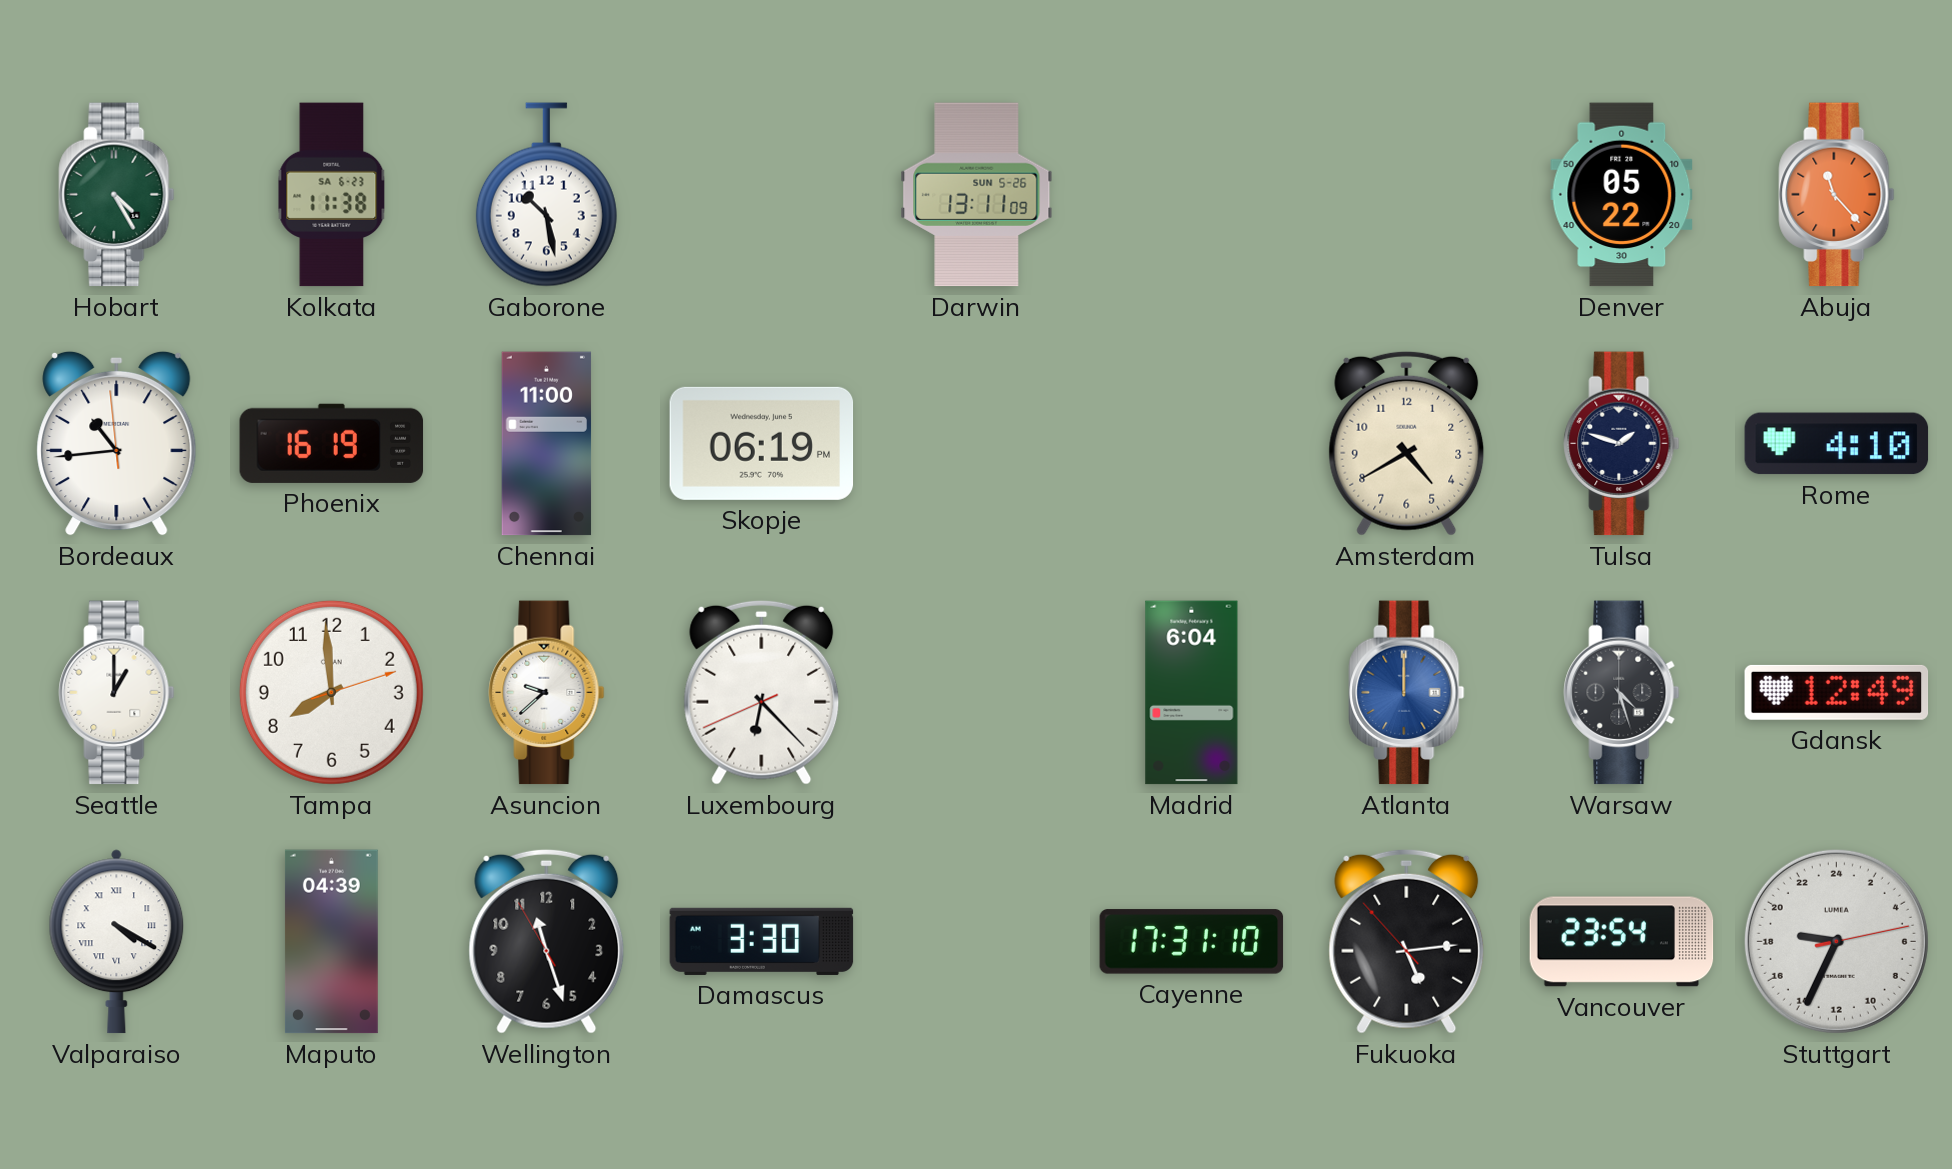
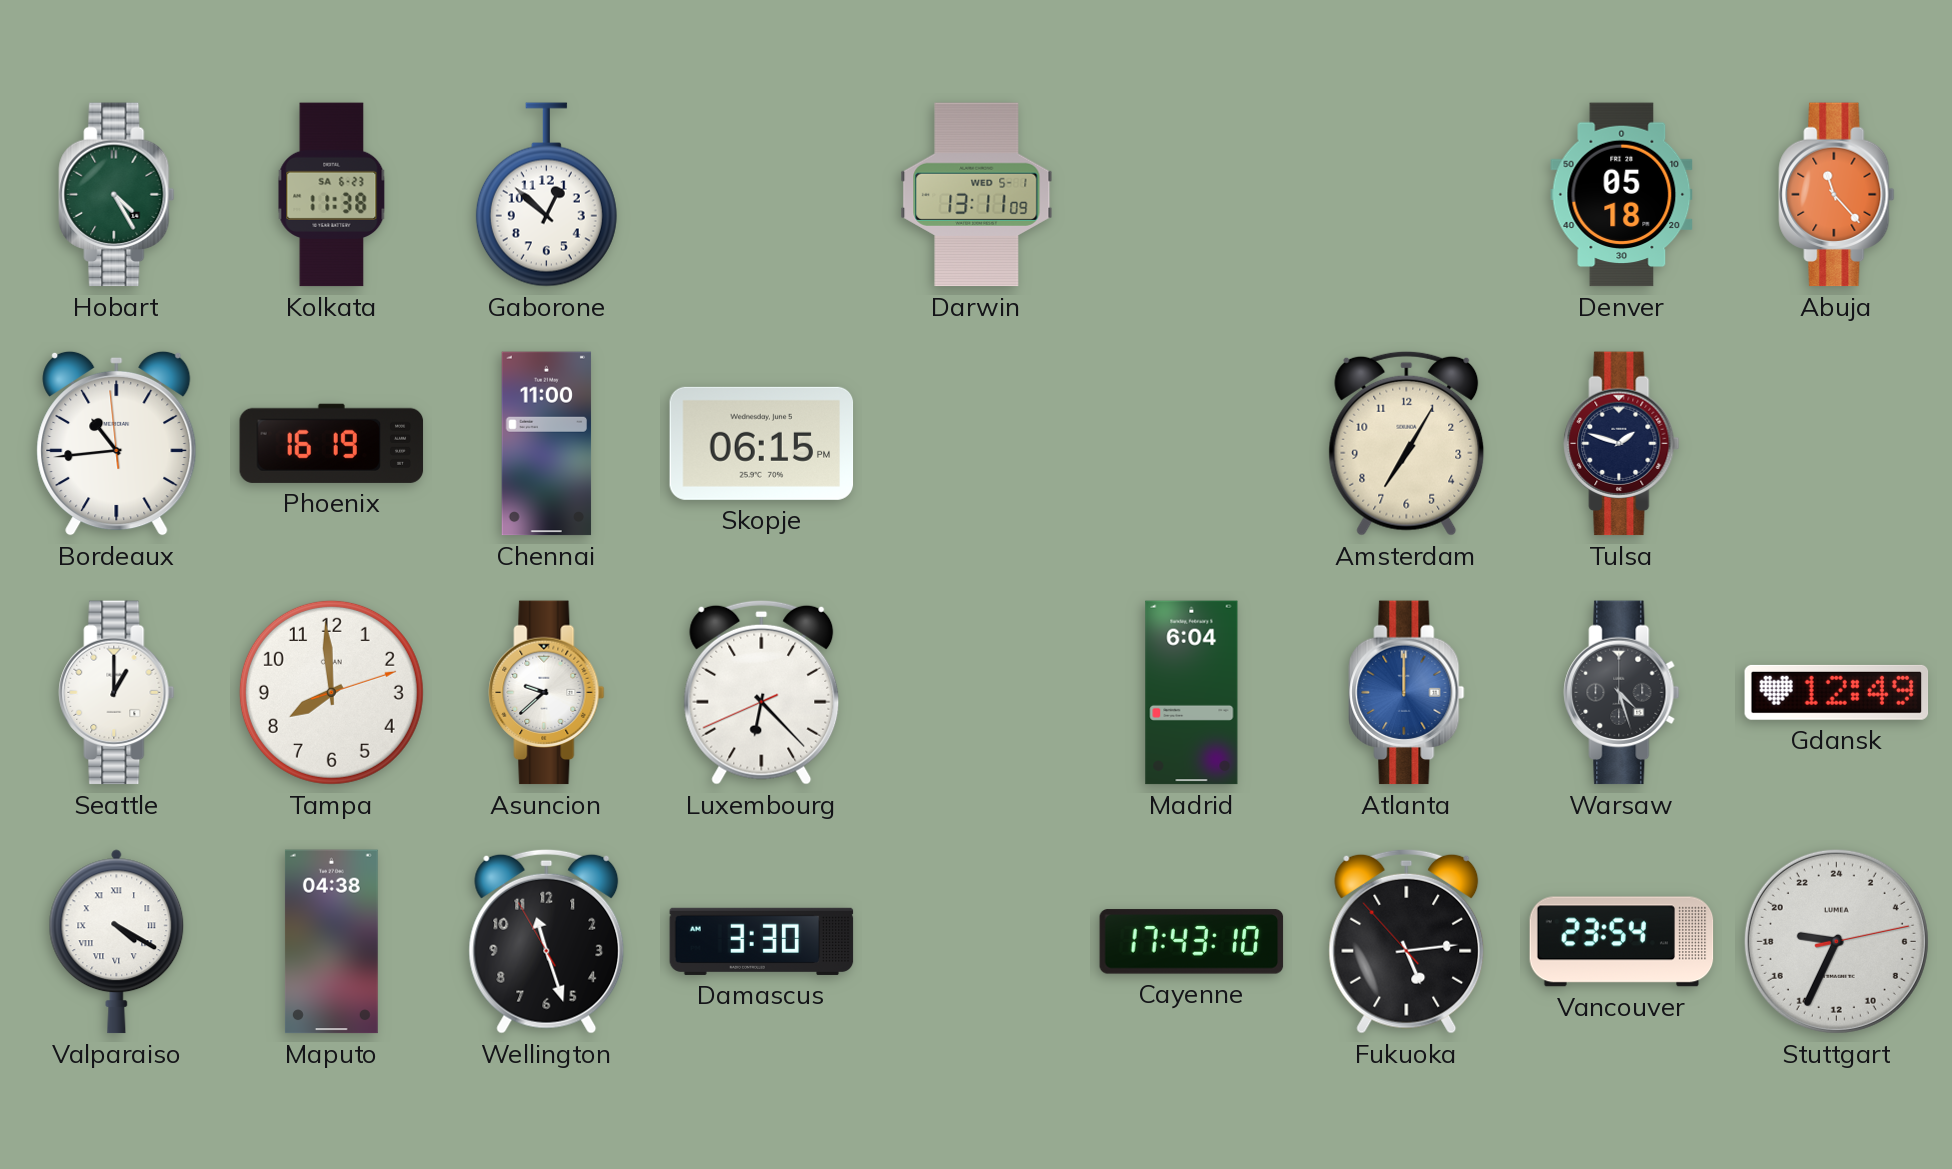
Gaborone: 10:28 -> 12:52
Darwin date: SUN 5-26 -> WED 5-1
Denver: 05:22 -> 05:18
Skopje: 06:19 -> 06:15
Amsterdam: 4:40 -> 7:05
Rome: 4:10 -> none
Maputo: 04:39 -> 04:38
Cayenne: 17:31 -> 17:43
